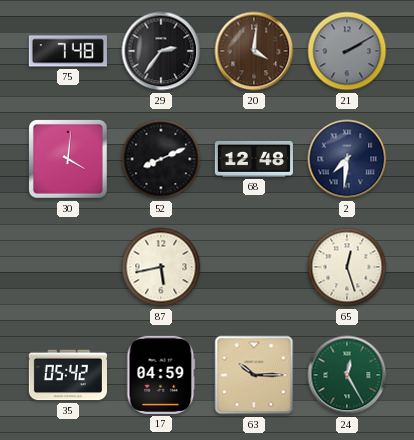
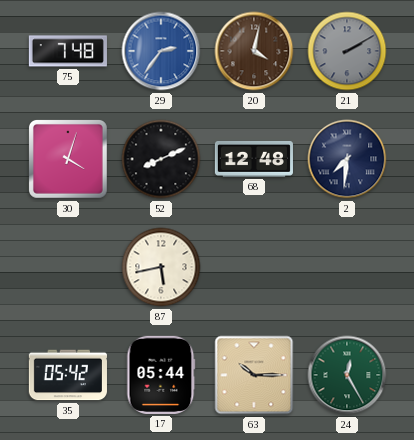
29 dial: black -> blue
20: 4:01 -> 4:02
30: 4:01 -> 4:03
65: 12:27 -> none
17: 04:59 -> 05:44
